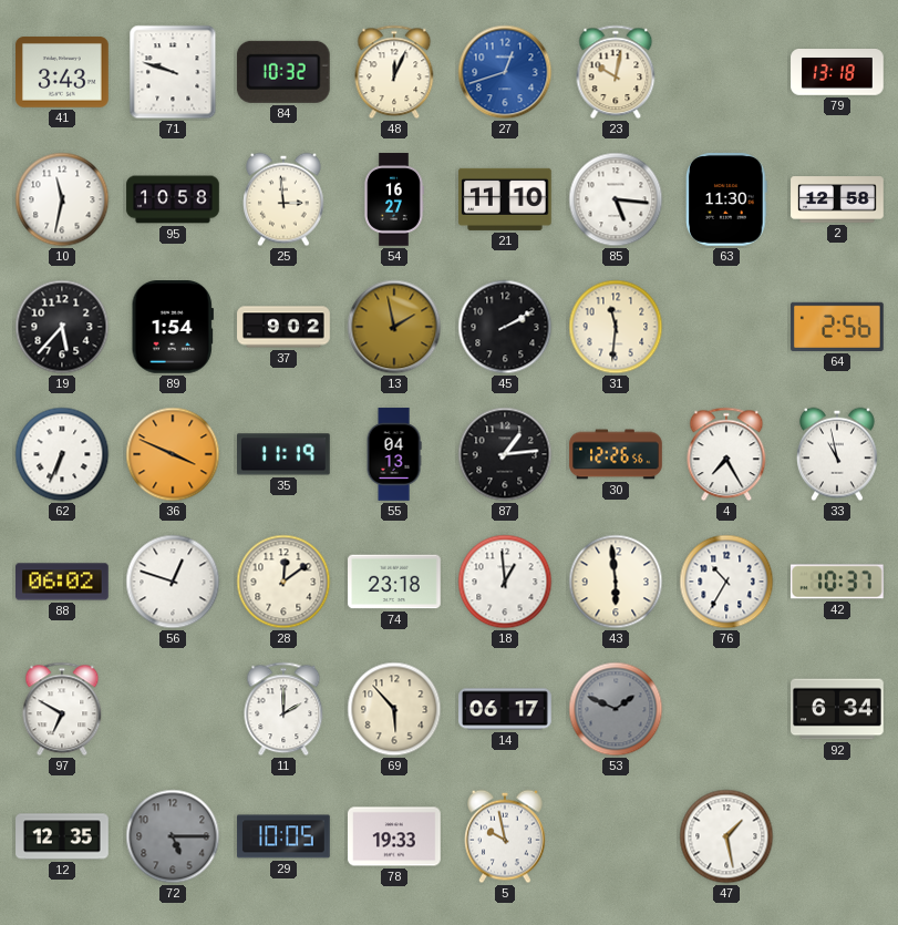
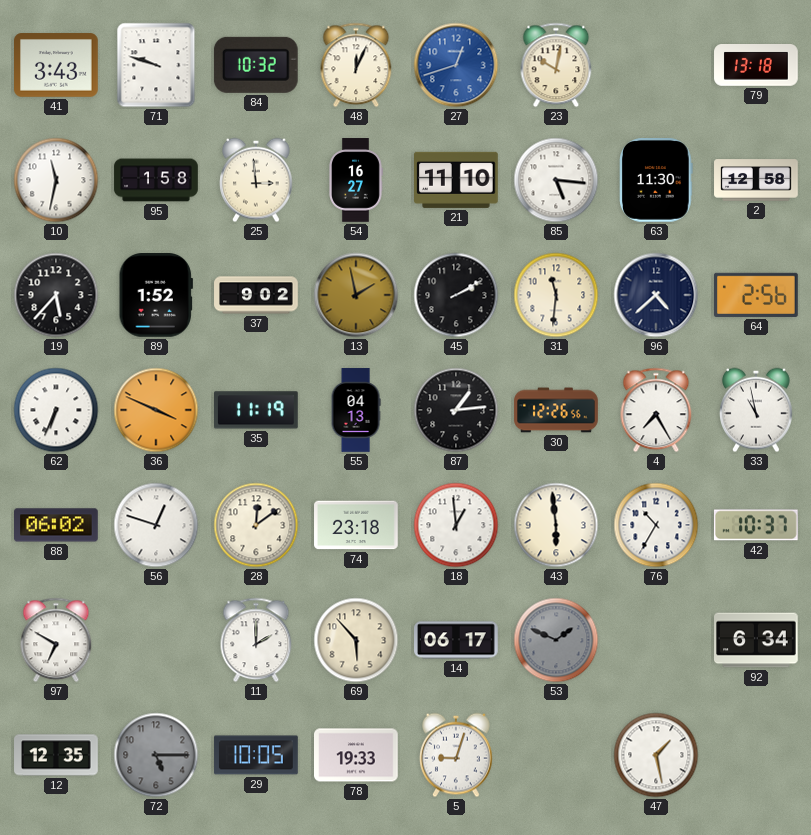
95: 10:58 -> 1:58
89: 1:54 -> 1:52
96: none -> 4:38
5: 9:58 -> 9:03
